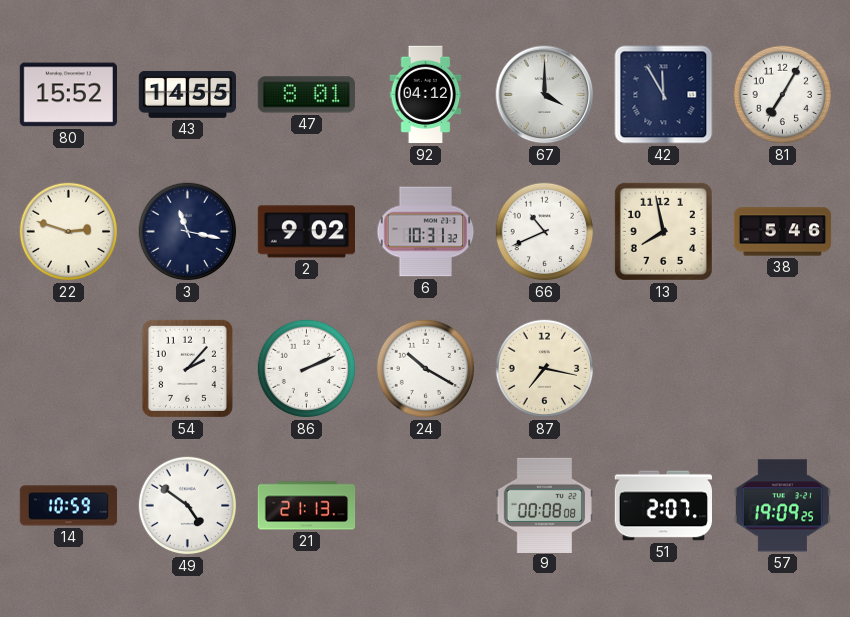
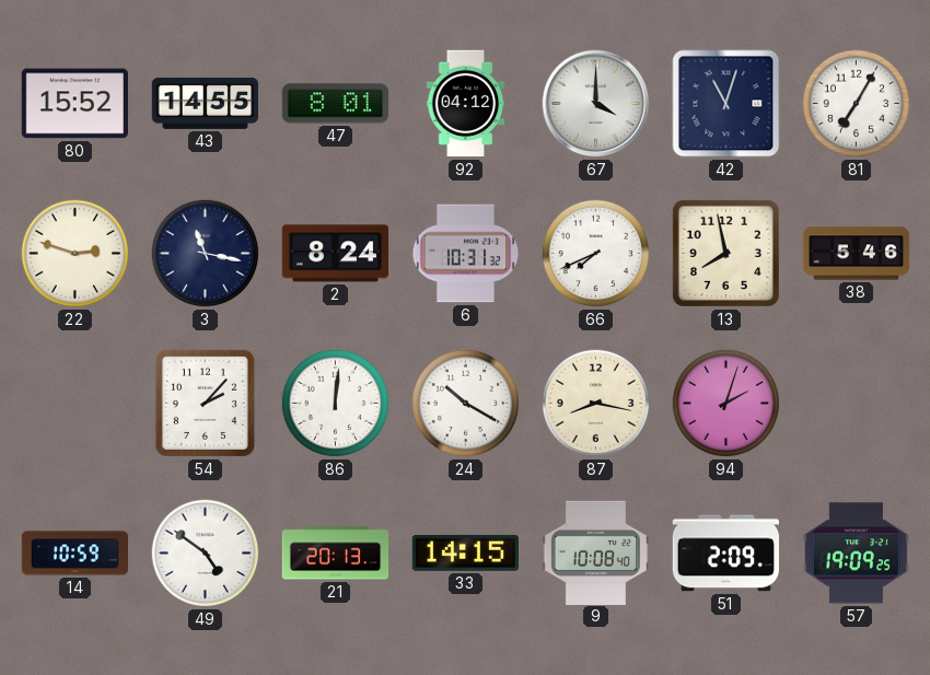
42: 11:55 -> 11:03
2: 9:02 -> 8:24
66: 10:41 -> 7:41
86: 2:11 -> 12:01
87: 7:17 -> 8:17
94: none -> 2:03
21: 21:13 -> 20:13
33: none -> 14:15
9: 00:08 -> 10:08
51: 2:07 -> 2:09
